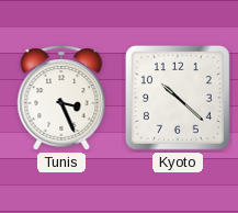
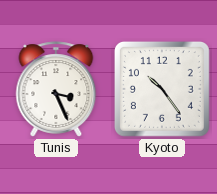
Kyoto: 10:22 -> 10:24
